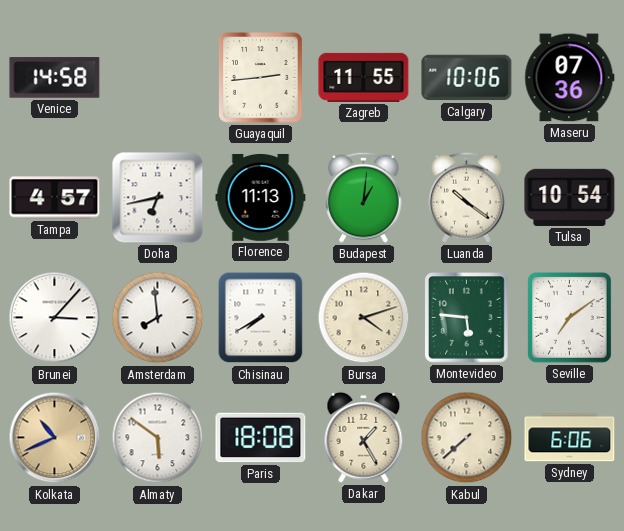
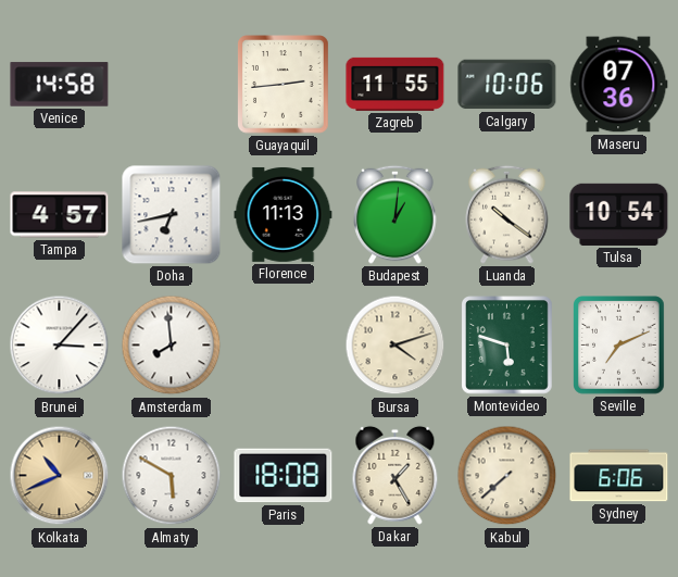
Chisinau: 7:40 -> none
Montevideo: 5:46 -> 5:48
Seville: 7:09 -> 7:11
Almaty: 5:51 -> 5:50
